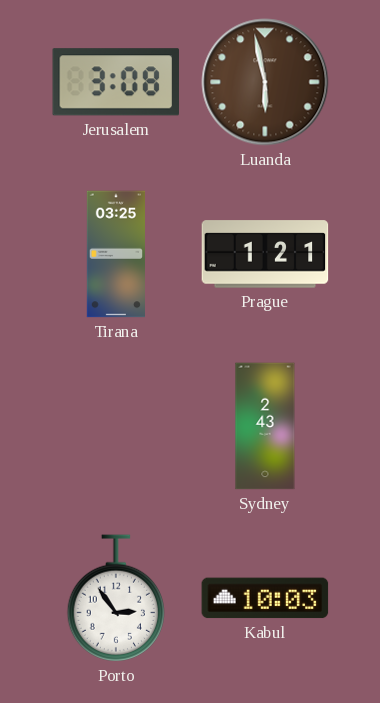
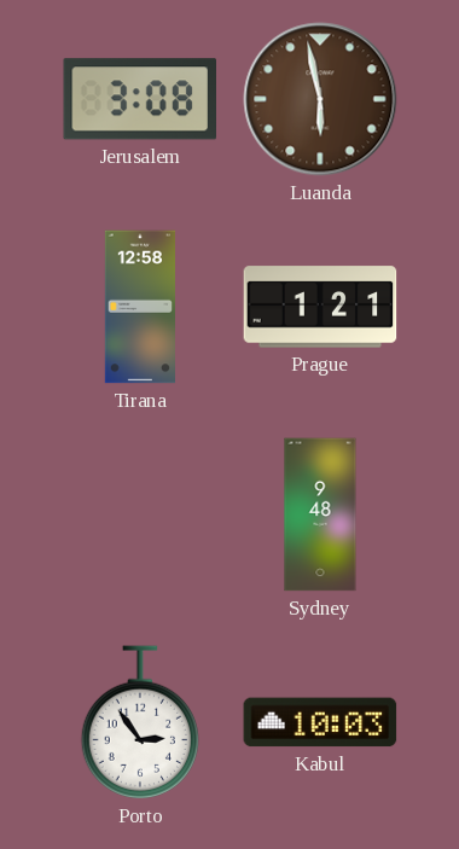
Tirana: 03:25 -> 12:58
Sydney: 2:43 -> 9:48
